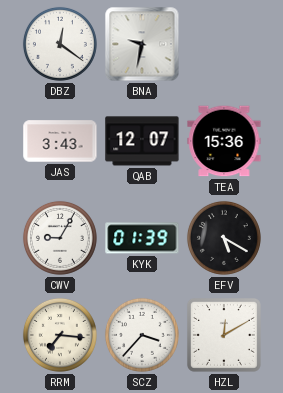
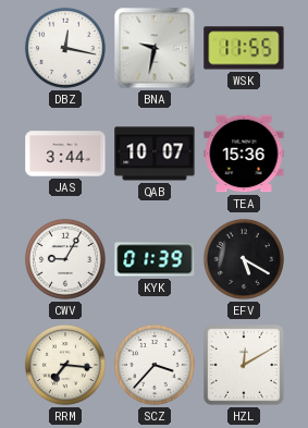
DBZ: 12:21 -> 12:17
WSK: none -> 11:55
JAS: 3:43 -> 3:44
QAB: 12:07 -> 10:07
